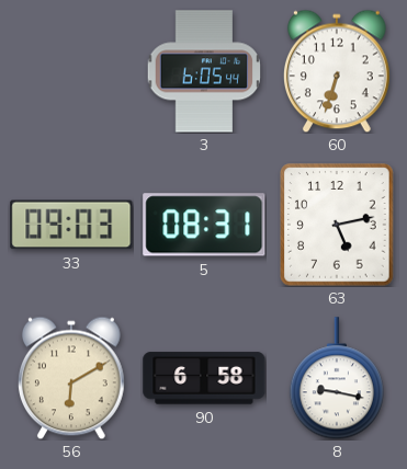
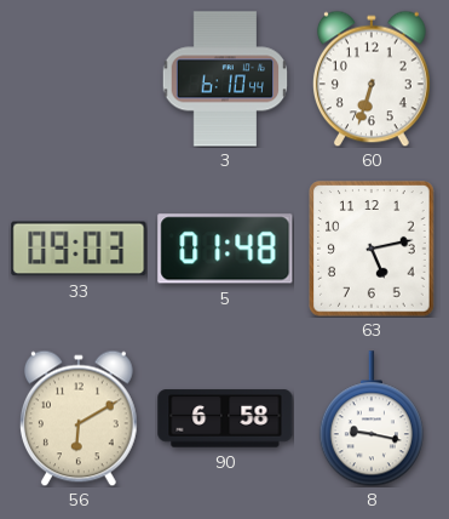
3: 6:05 -> 6:10
5: 08:31 -> 01:48
